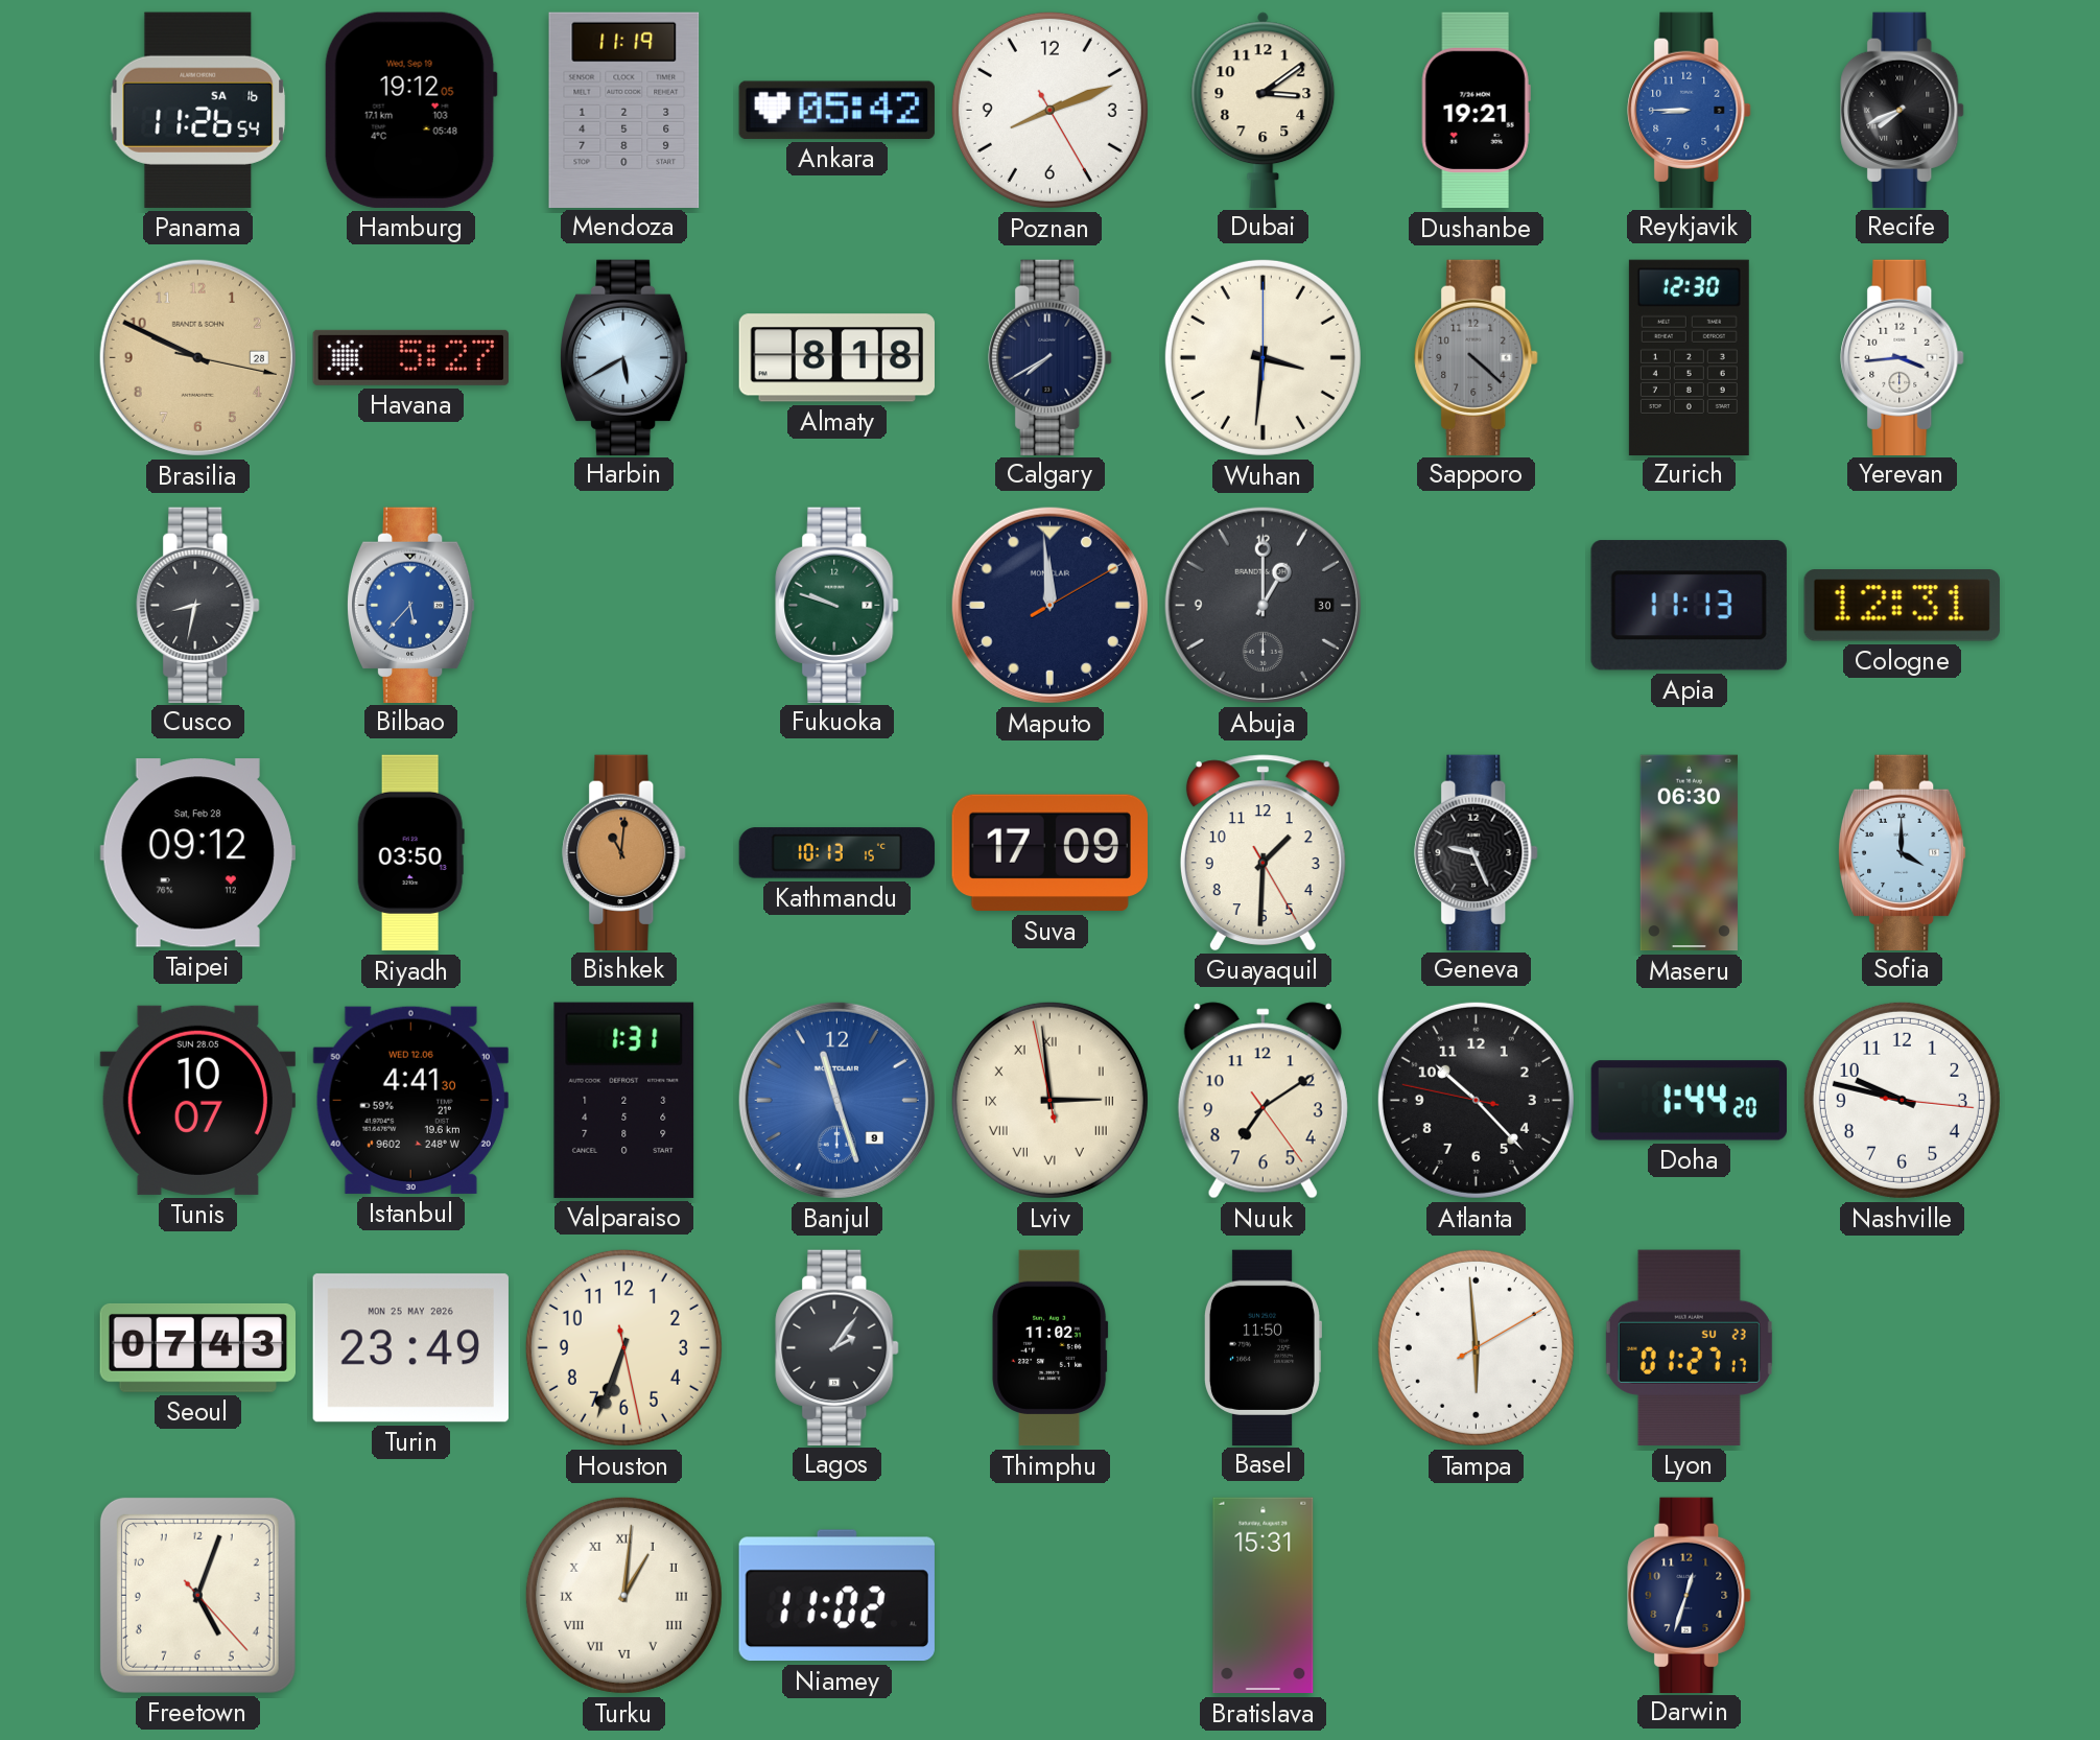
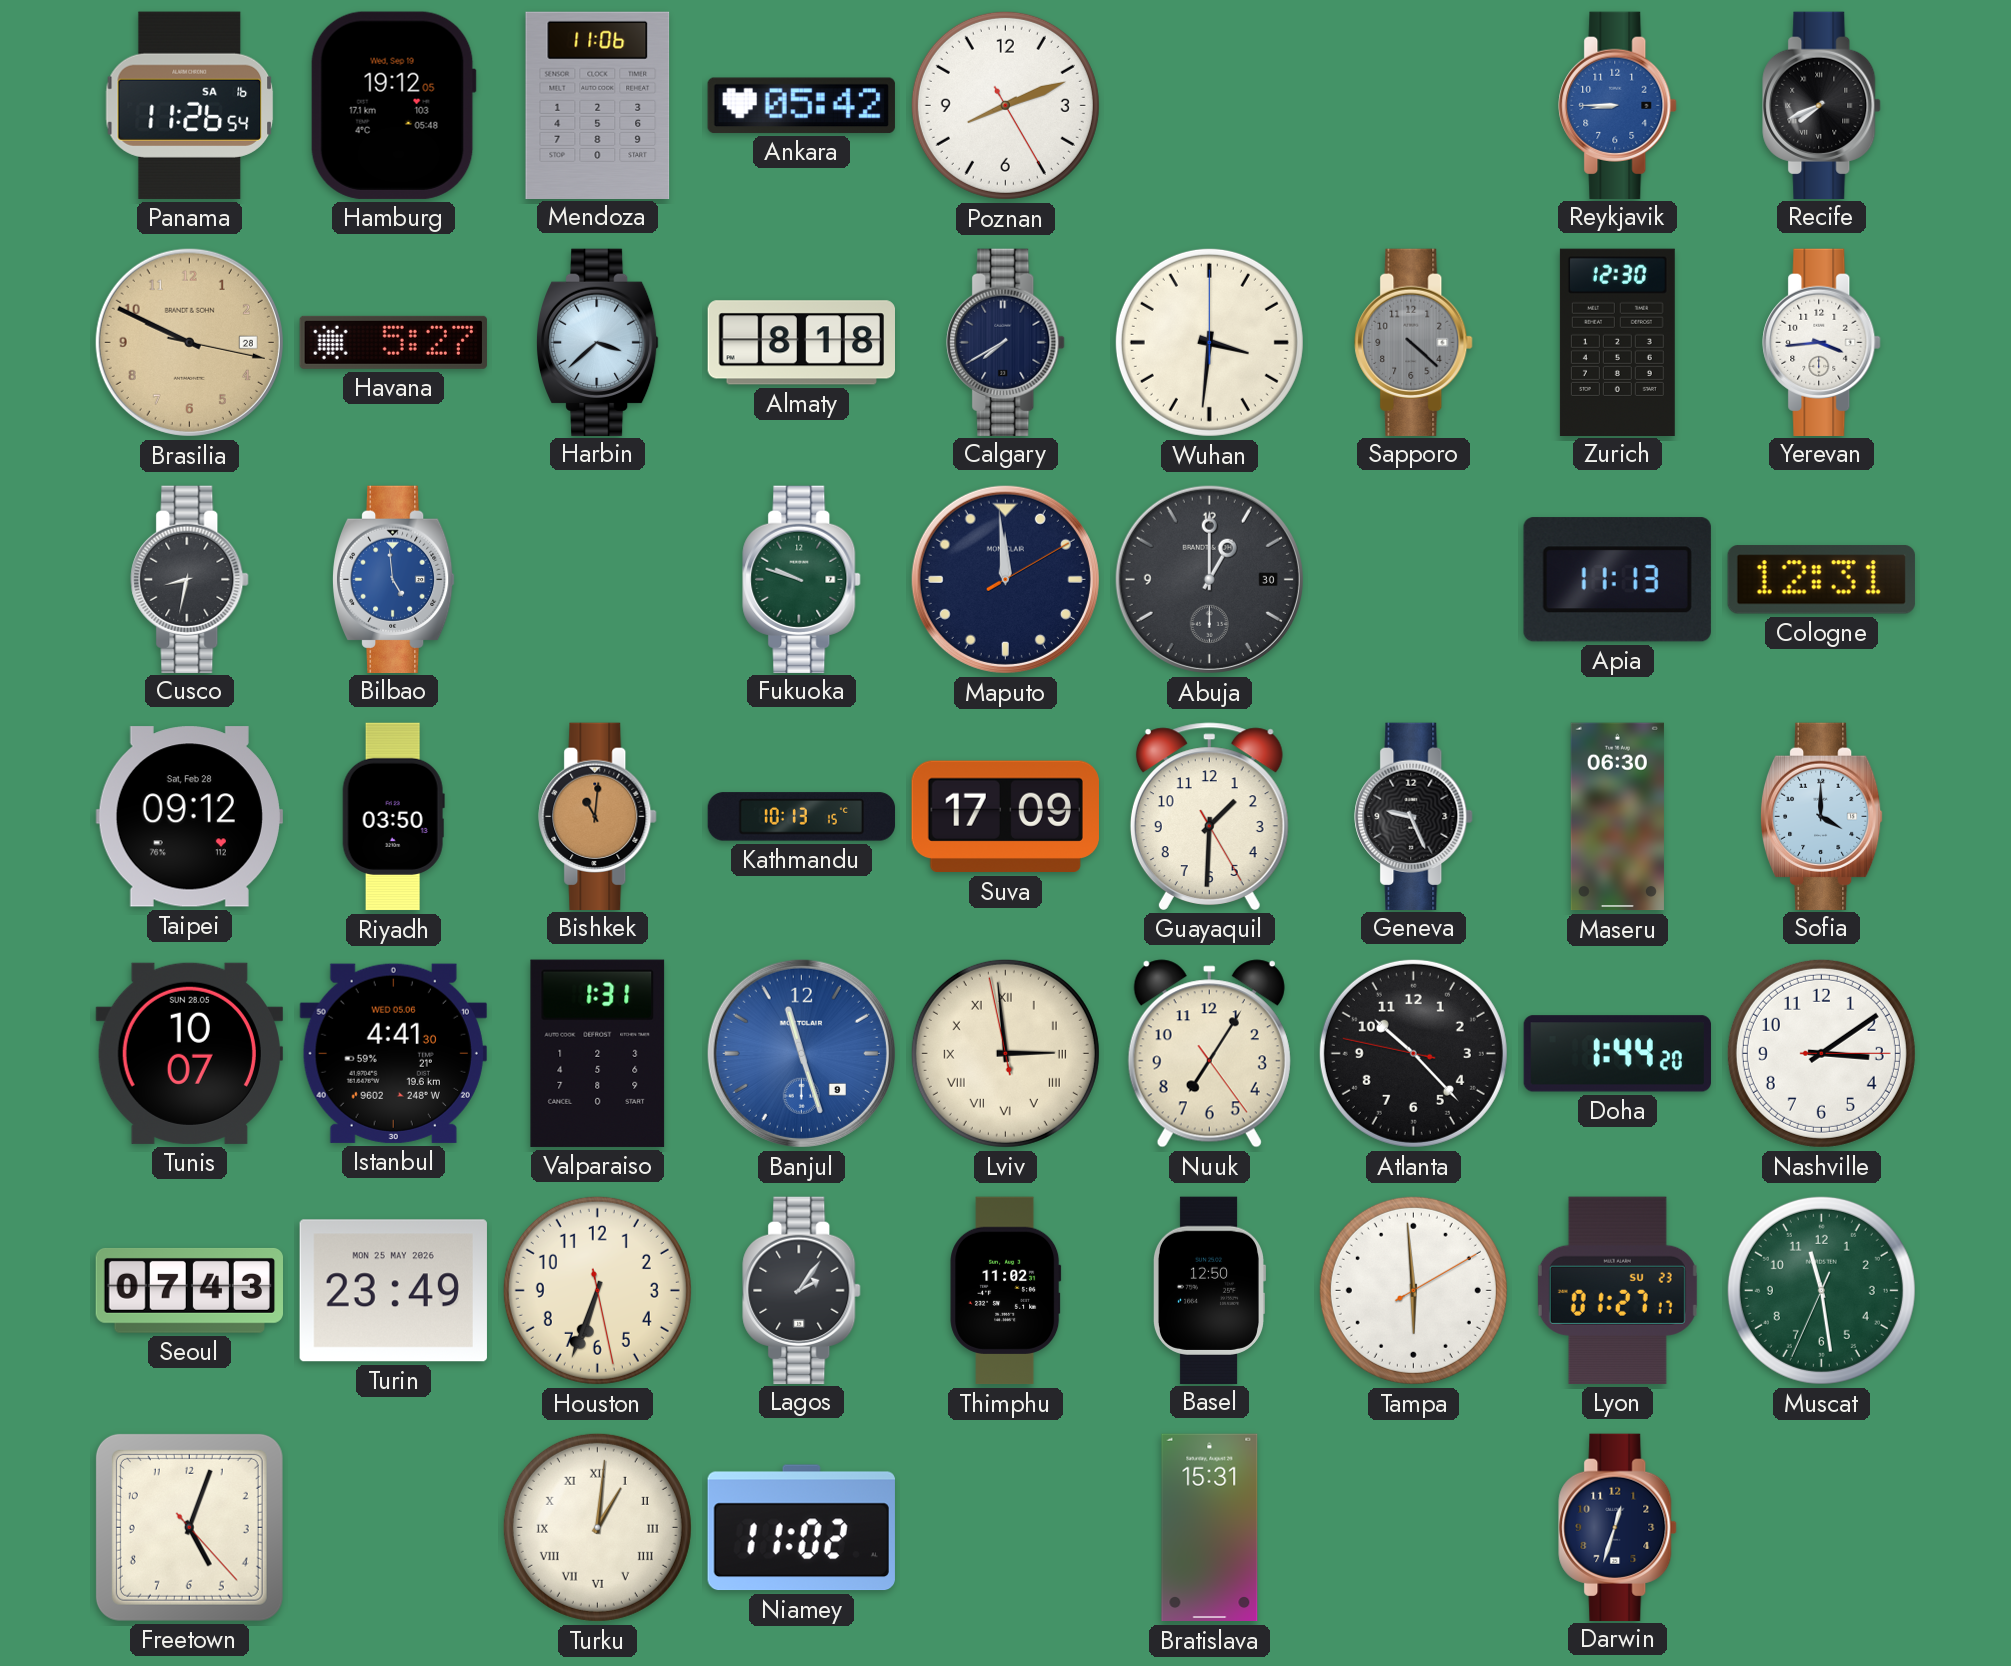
Mendoza: 11:19 -> 11:06
Dubai: 3:09 -> none
Dushanbe: 19:21 -> none
Harbin: 5:40 -> 3:38
Bilbao: 5:37 -> 4:59
Istanbul date: WED 12.06 -> WED 05.06
Nuuk: 7:09 -> 7:05
Nashville: 9:47 -> 3:09
Basel: 11:50 -> 12:50
Muscat: none -> 11:28
